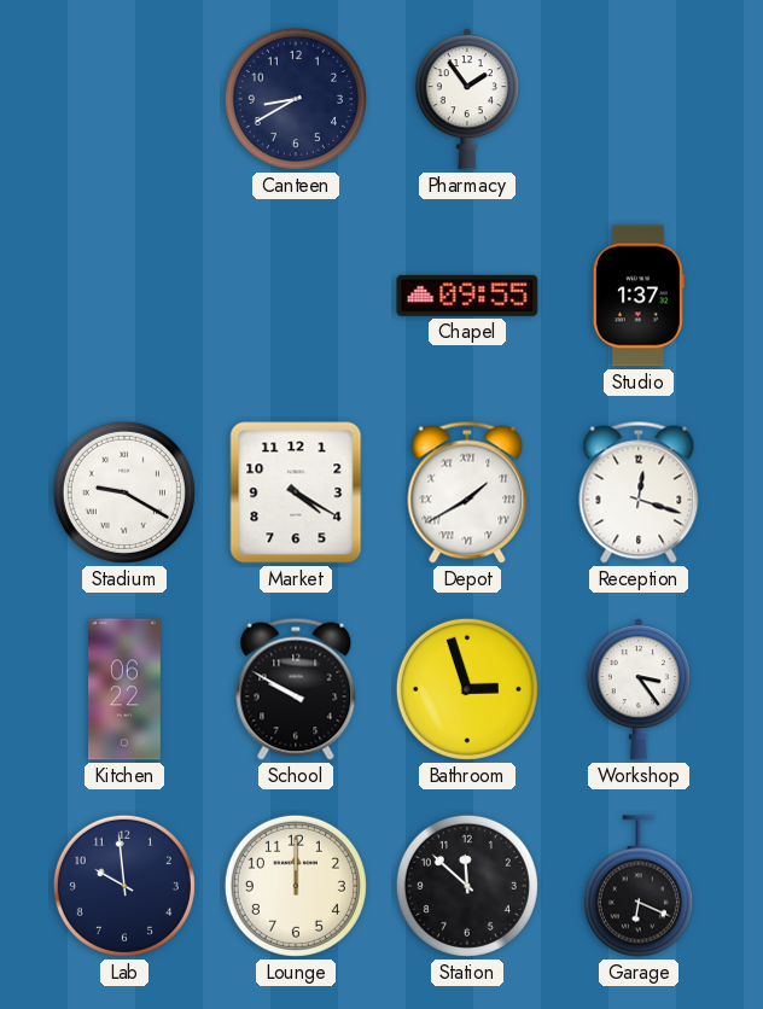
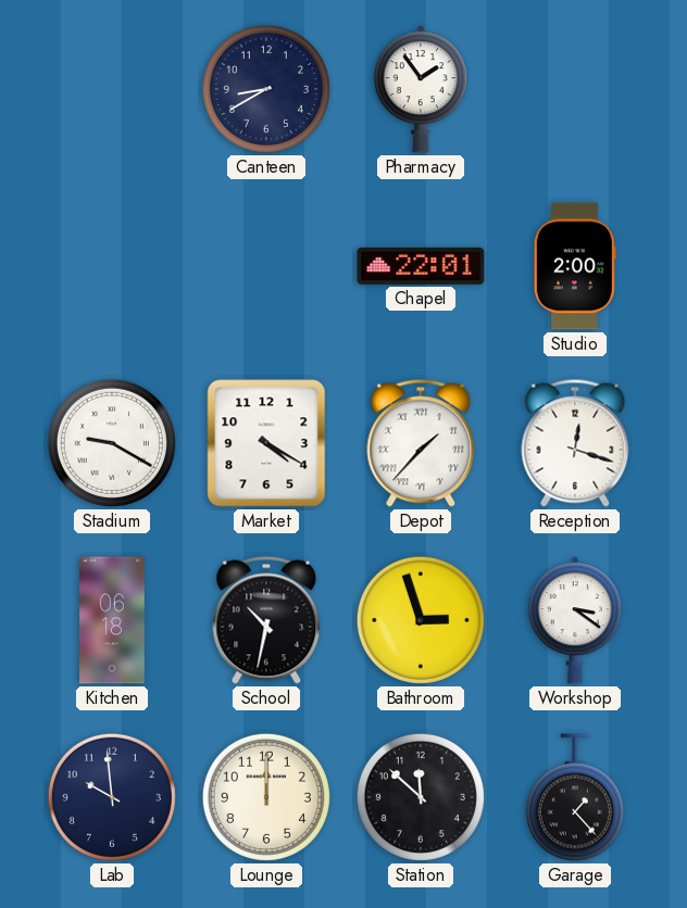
Chapel: 09:55 -> 22:01
Studio: 1:37 -> 2:00
Depot: 1:40 -> 1:37
Kitchen: 06:22 -> 06:18
School: 9:50 -> 10:32
Workshop: 3:24 -> 3:21
Garage: 6:19 -> 1:23
